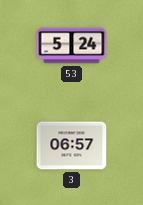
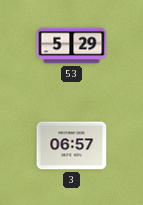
53: 5:24 -> 5:29
